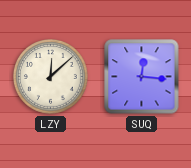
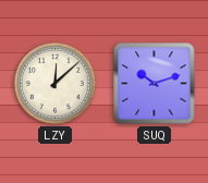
SUQ: 12:16 -> 10:12
